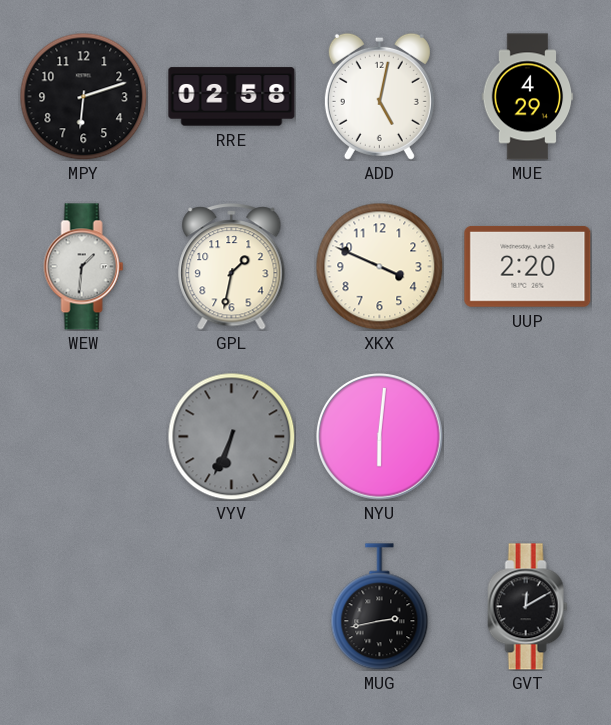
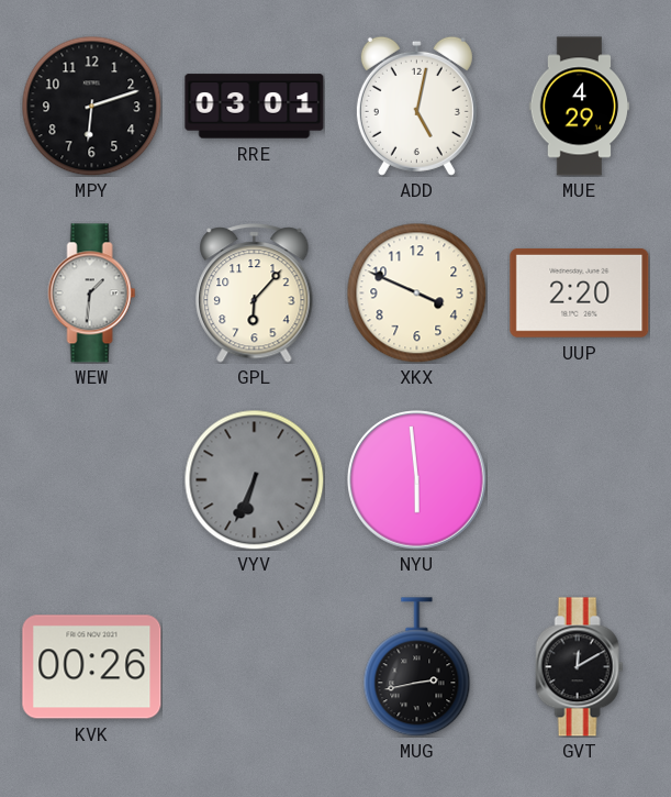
RRE: 02:58 -> 03:01
GPL: 1:32 -> 6:07
NYU: 6:01 -> 5:59
KVK: none -> 00:26
